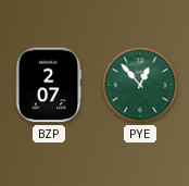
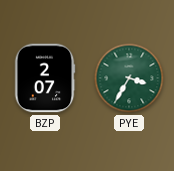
PYE: 12:53 -> 3:35
